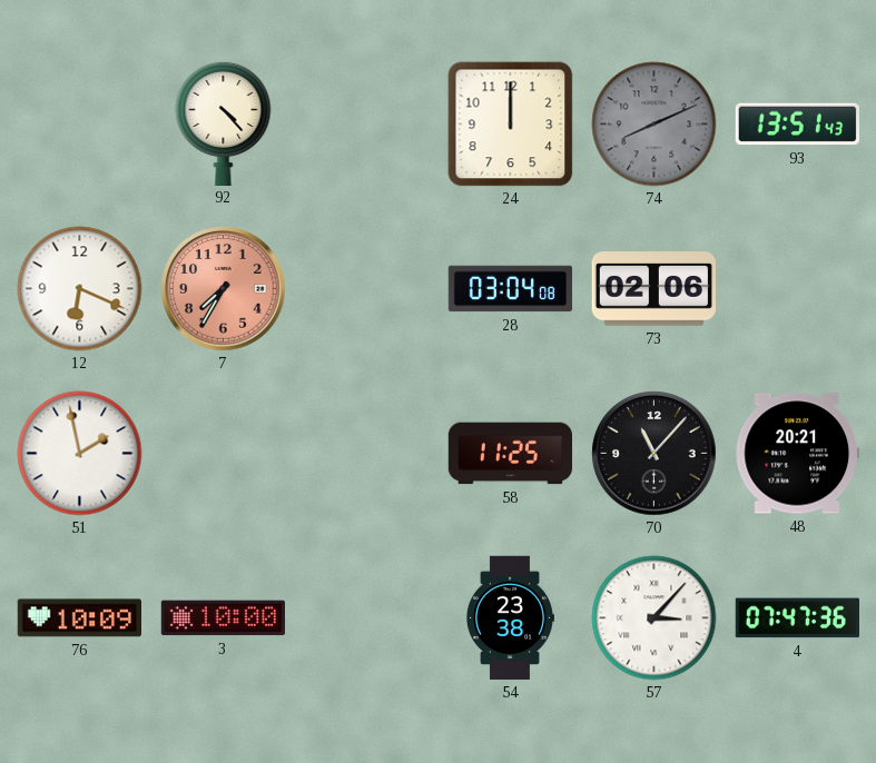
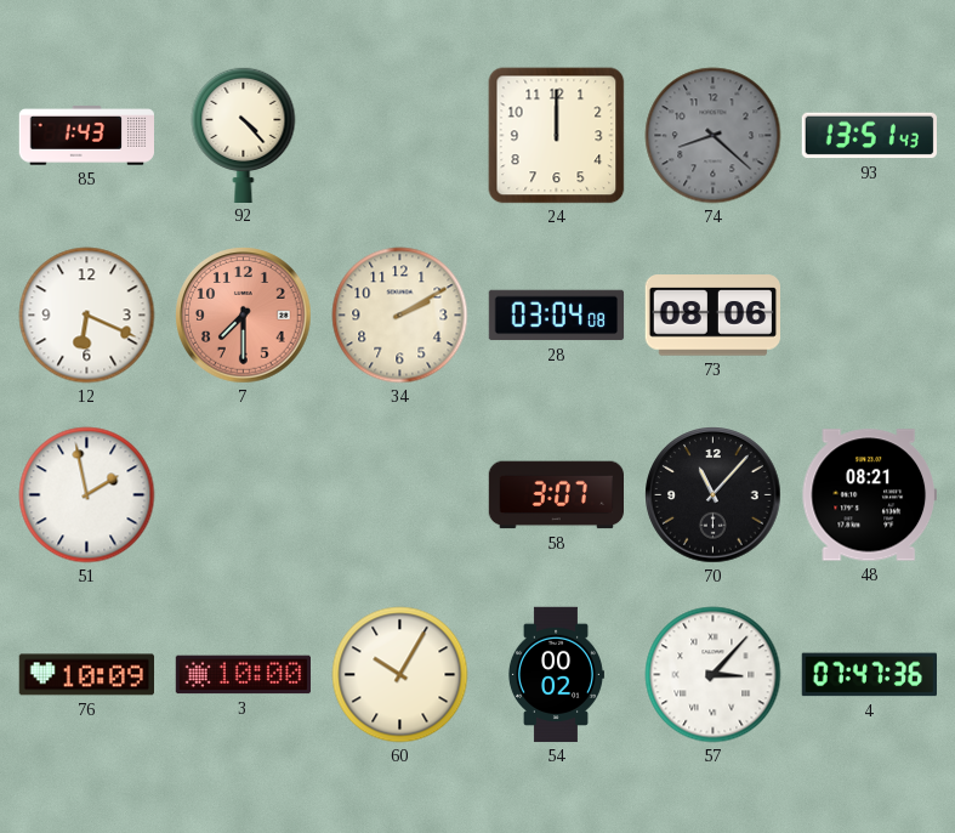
85: none -> 1:43
74: 8:11 -> 8:22
7: 7:35 -> 7:30
34: none -> 2:10
73: 02:06 -> 08:06
58: 11:25 -> 3:07
48: 20:21 -> 08:21
60: none -> 10:05
54: 23:38 -> 00:02
